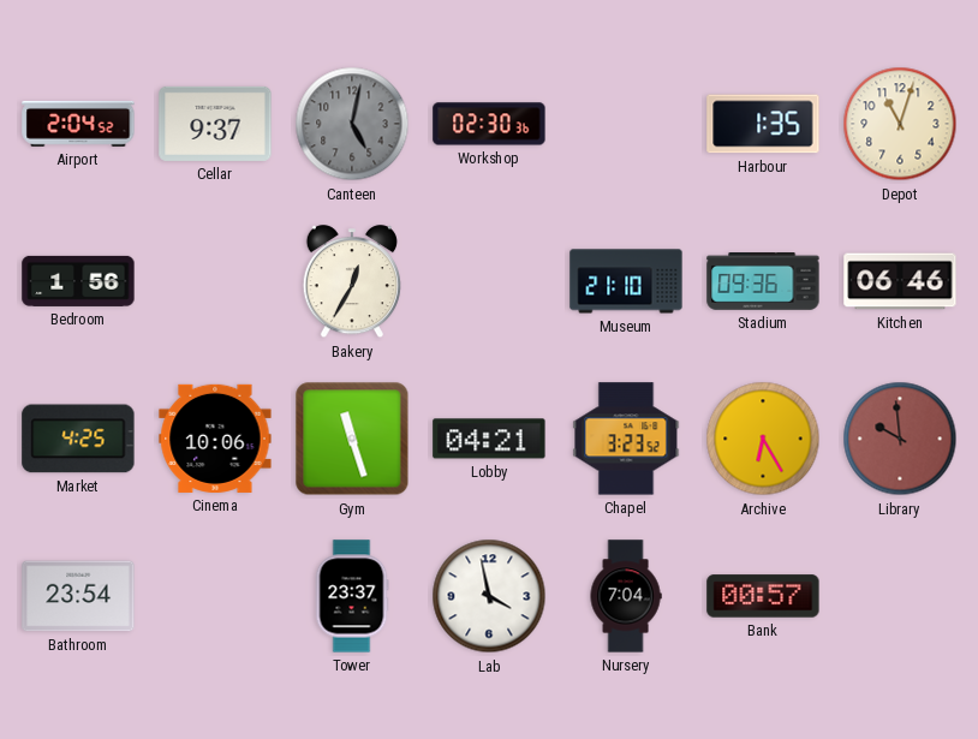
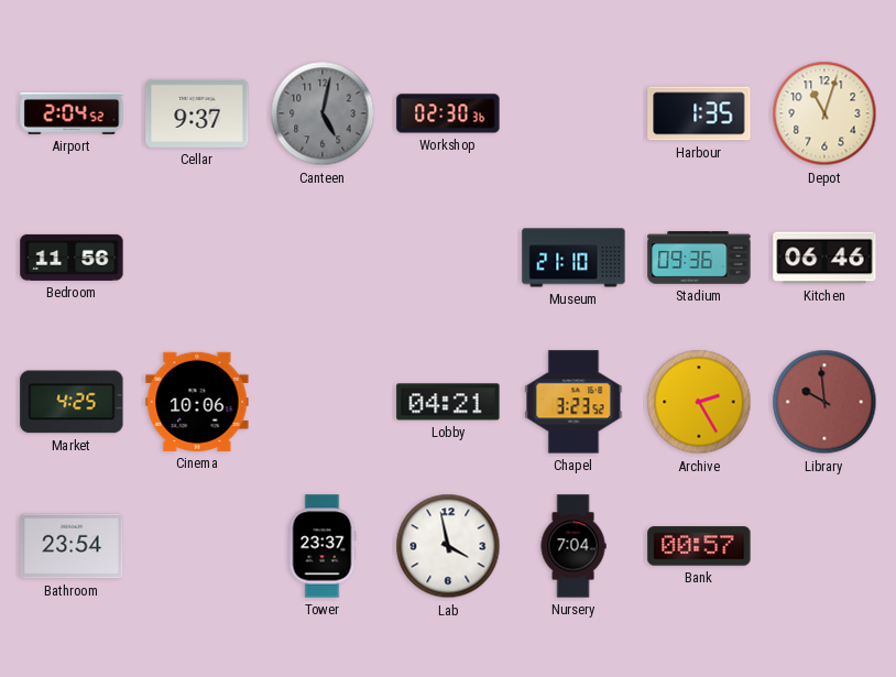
Bedroom: 1:56 -> 11:56
Bakery: 12:35 -> none
Gym: 11:27 -> none
Archive: 6:25 -> 2:25
